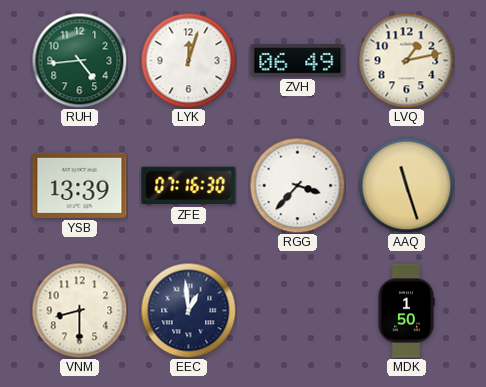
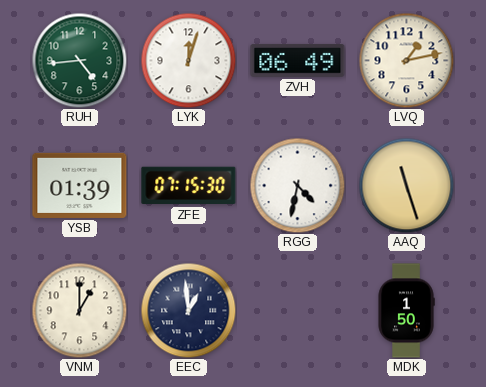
YSB: 13:39 -> 01:39
ZFE: 07:16 -> 07:15
RGG: 3:37 -> 4:32
VNM: 8:30 -> 1:00
